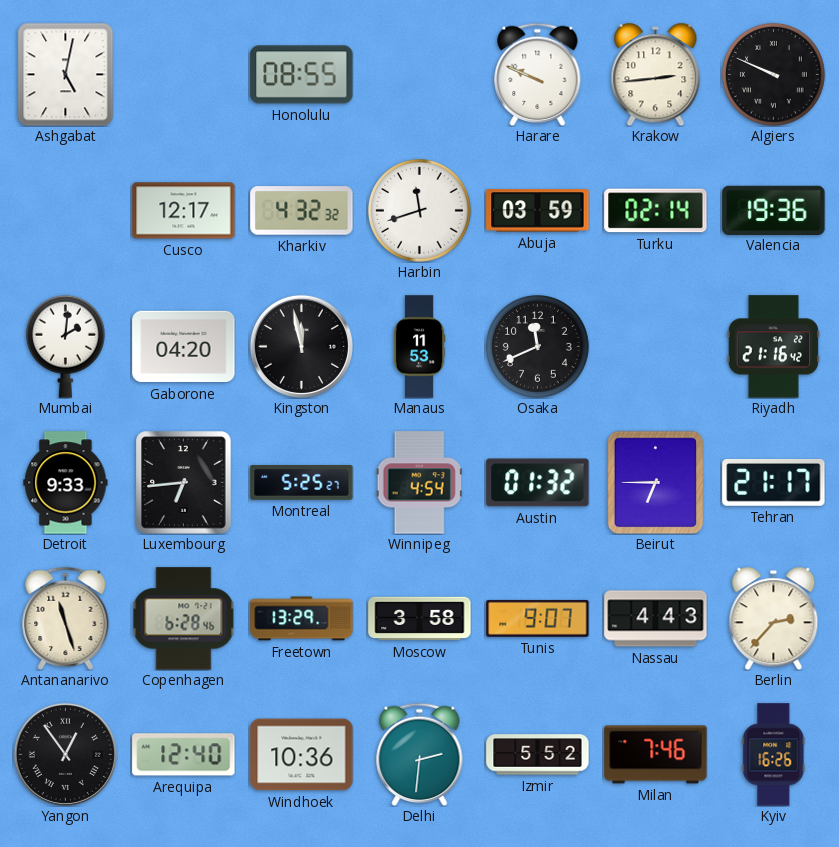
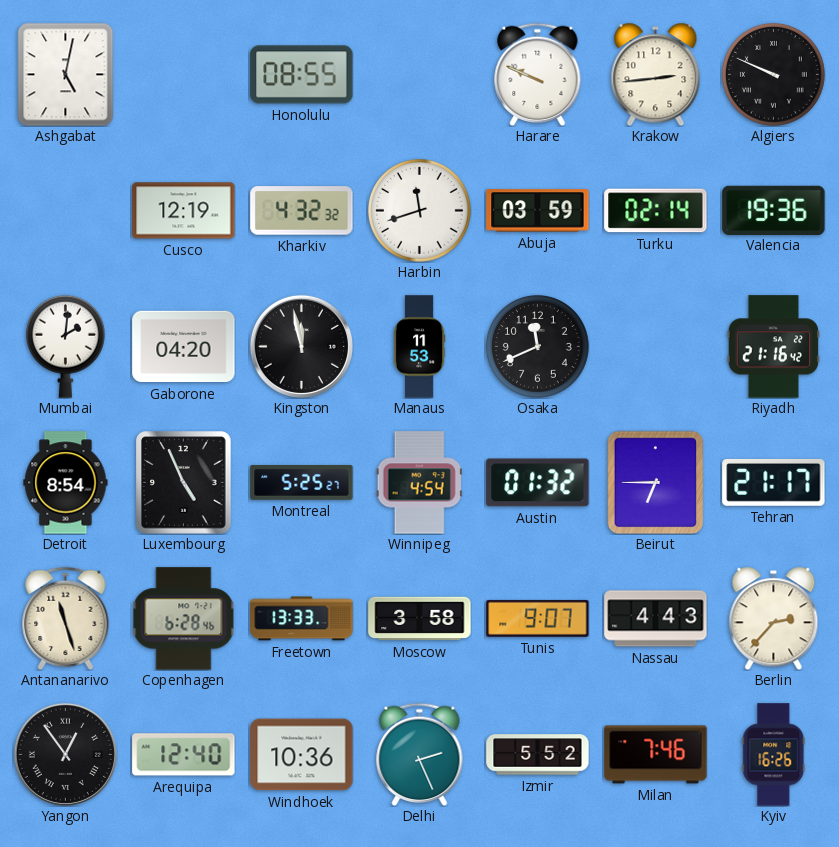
Cusco: 12:17 -> 12:19
Detroit: 9:33 -> 8:54
Luxembourg: 6:44 -> 4:56
Freetown: 13:29 -> 13:33
Delhi: 2:31 -> 2:26
